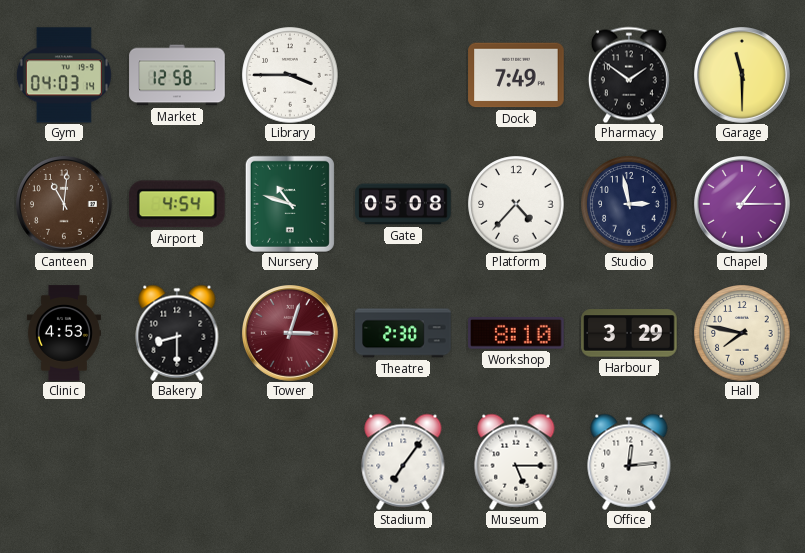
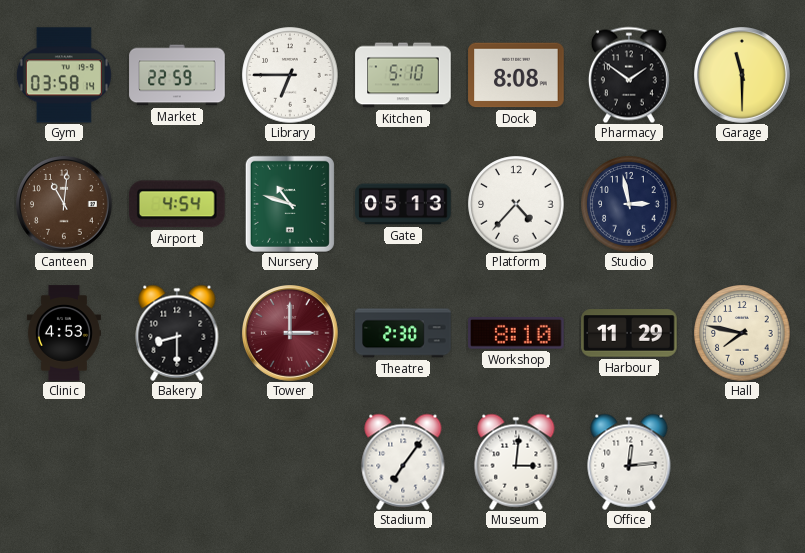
Gym: 04:03 -> 03:58
Market: 12:58 -> 22:59
Library: 3:45 -> 6:45
Kitchen: none -> 5:10
Dock: 7:49 -> 8:08
Gate: 05:08 -> 05:13
Chapel: 1:15 -> none
Tower: 3:03 -> 3:00
Harbour: 3:29 -> 11:29
Museum: 5:15 -> 3:01
